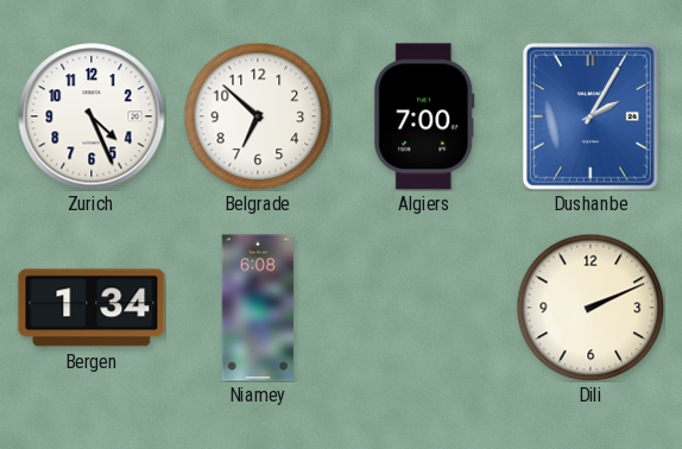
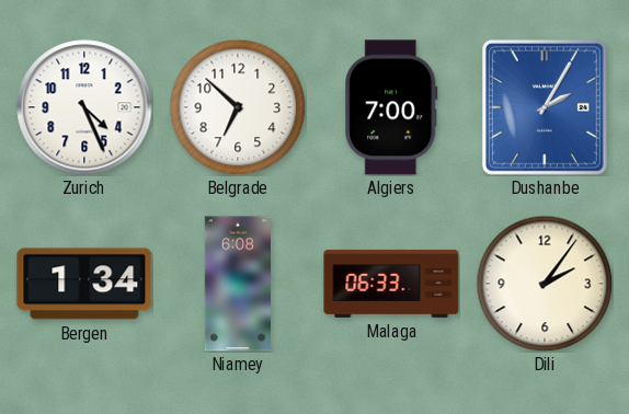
Malaga: none -> 06:33
Dili: 2:11 -> 2:06
